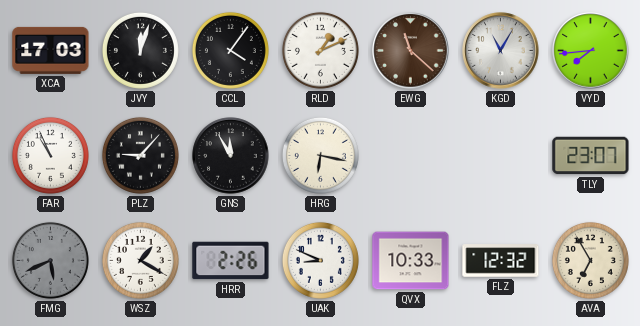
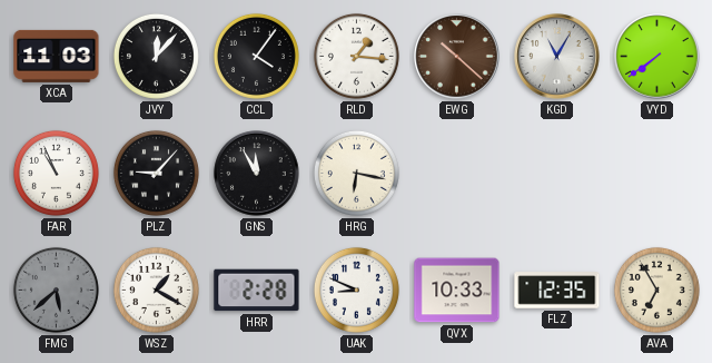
XCA: 17:03 -> 11:03
JVY: 12:03 -> 12:07
RLD: 1:11 -> 1:16
EWG: 11:22 -> 10:22
VYD: 7:44 -> 7:39
TLY: 23:07 -> none
FMG: 5:41 -> 5:38
HRR: 2:26 -> 2:28
FLZ: 12:32 -> 12:35
